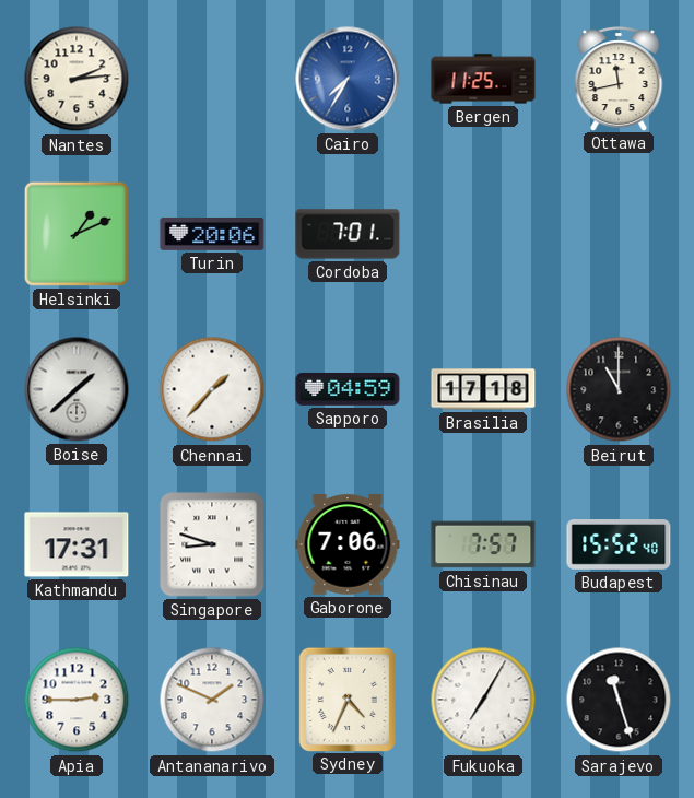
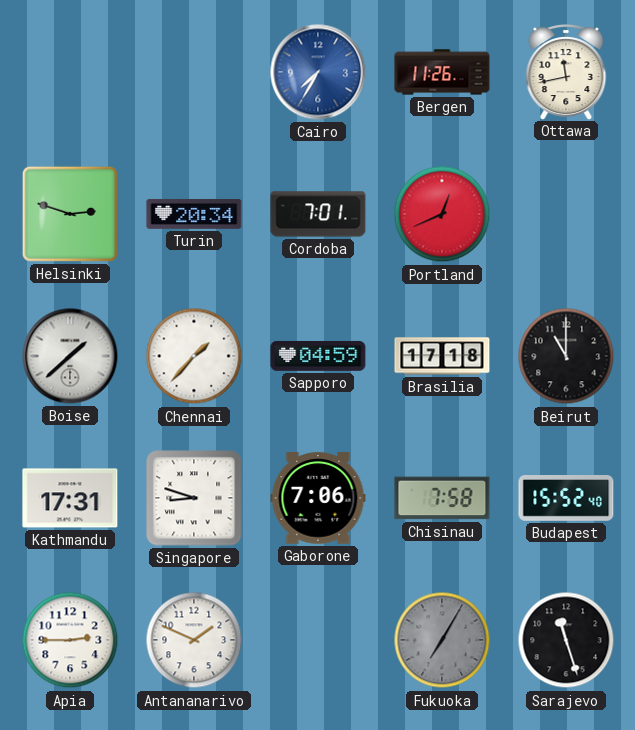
Nantes: 2:14 -> none
Bergen: 11:25 -> 11:26
Helsinki: 1:11 -> 2:48
Turin: 20:06 -> 20:34
Portland: none -> 12:41
Chisinau: 7:57 -> 7:58
Sydney: 4:34 -> none
Fukuoka dial: white -> grey
